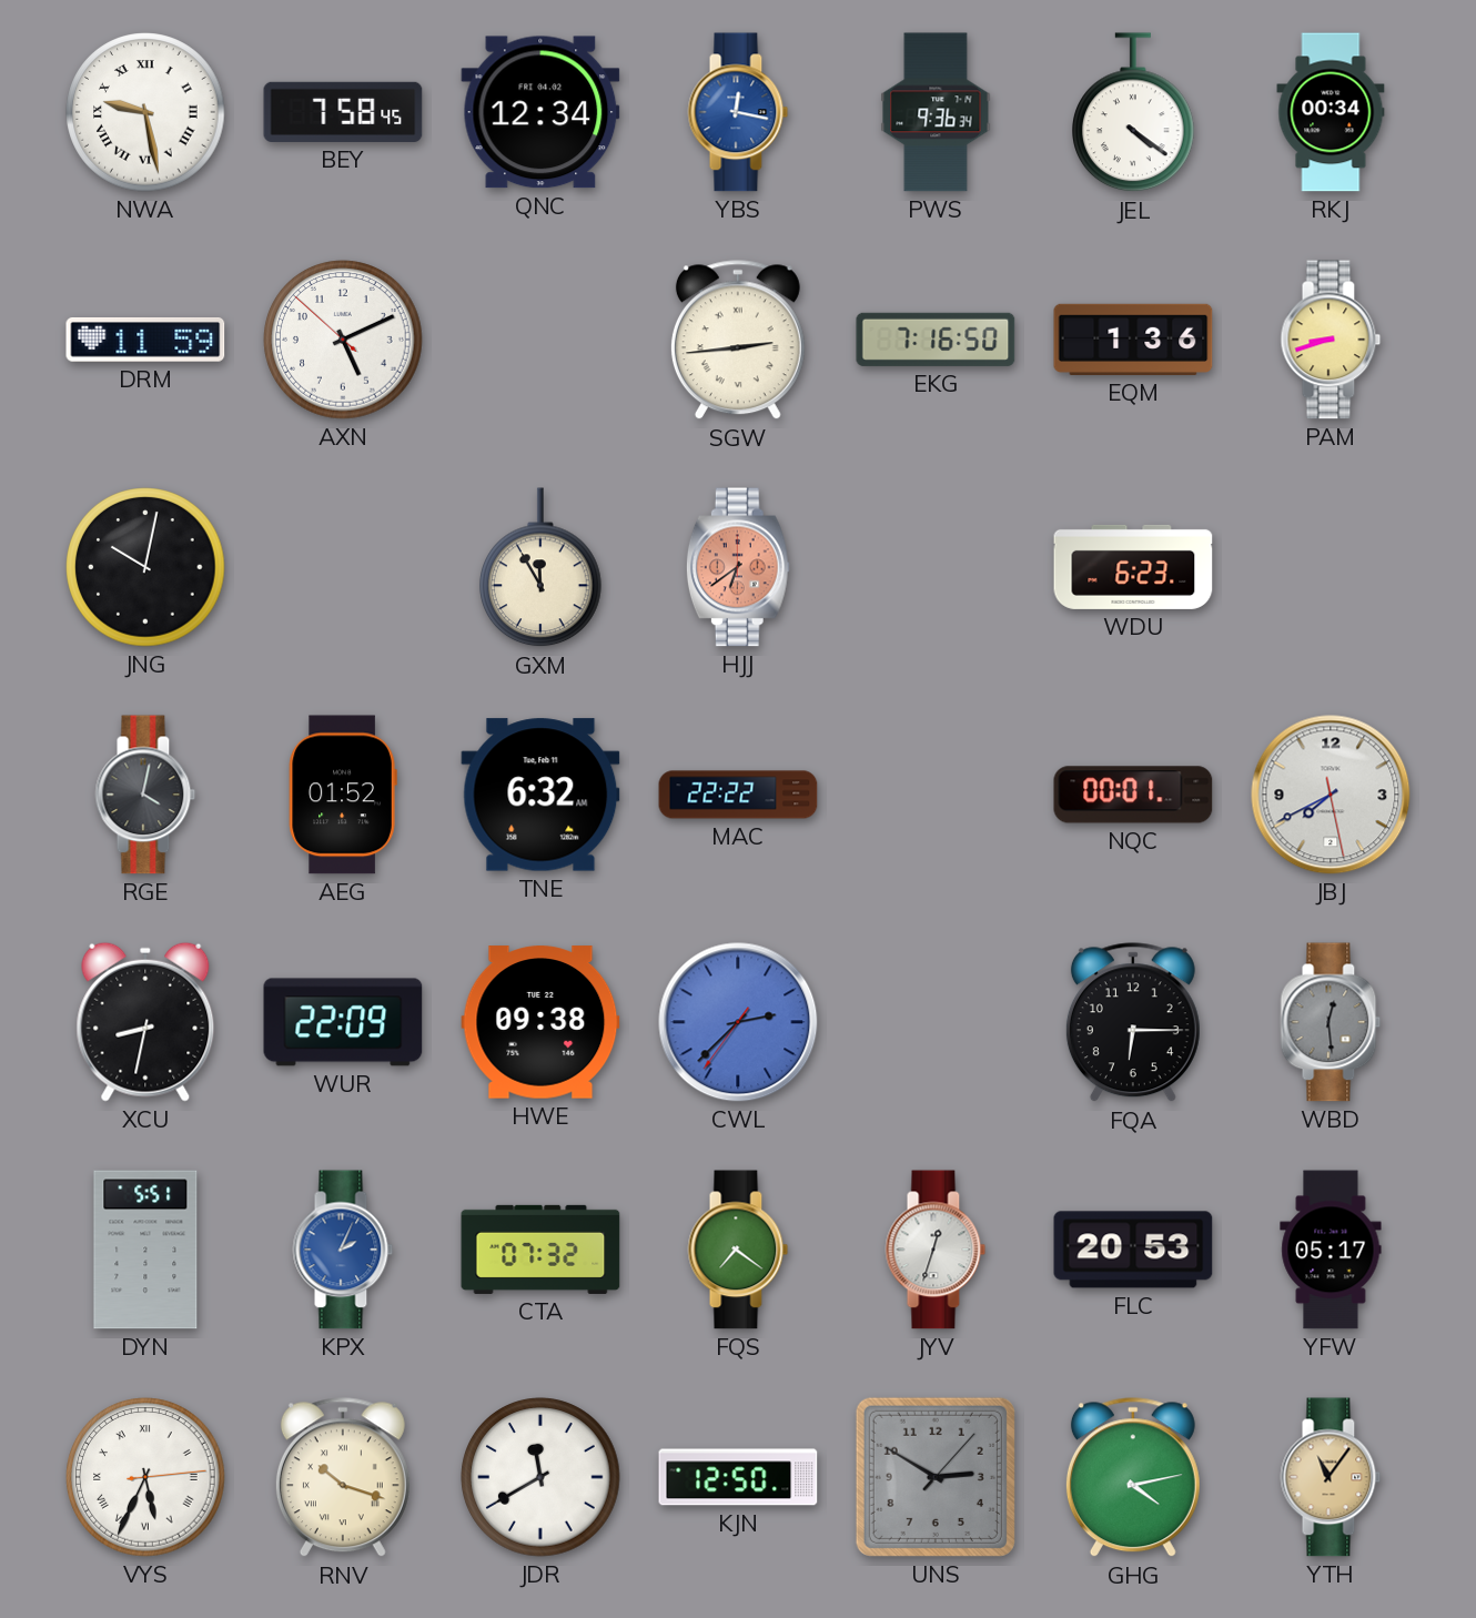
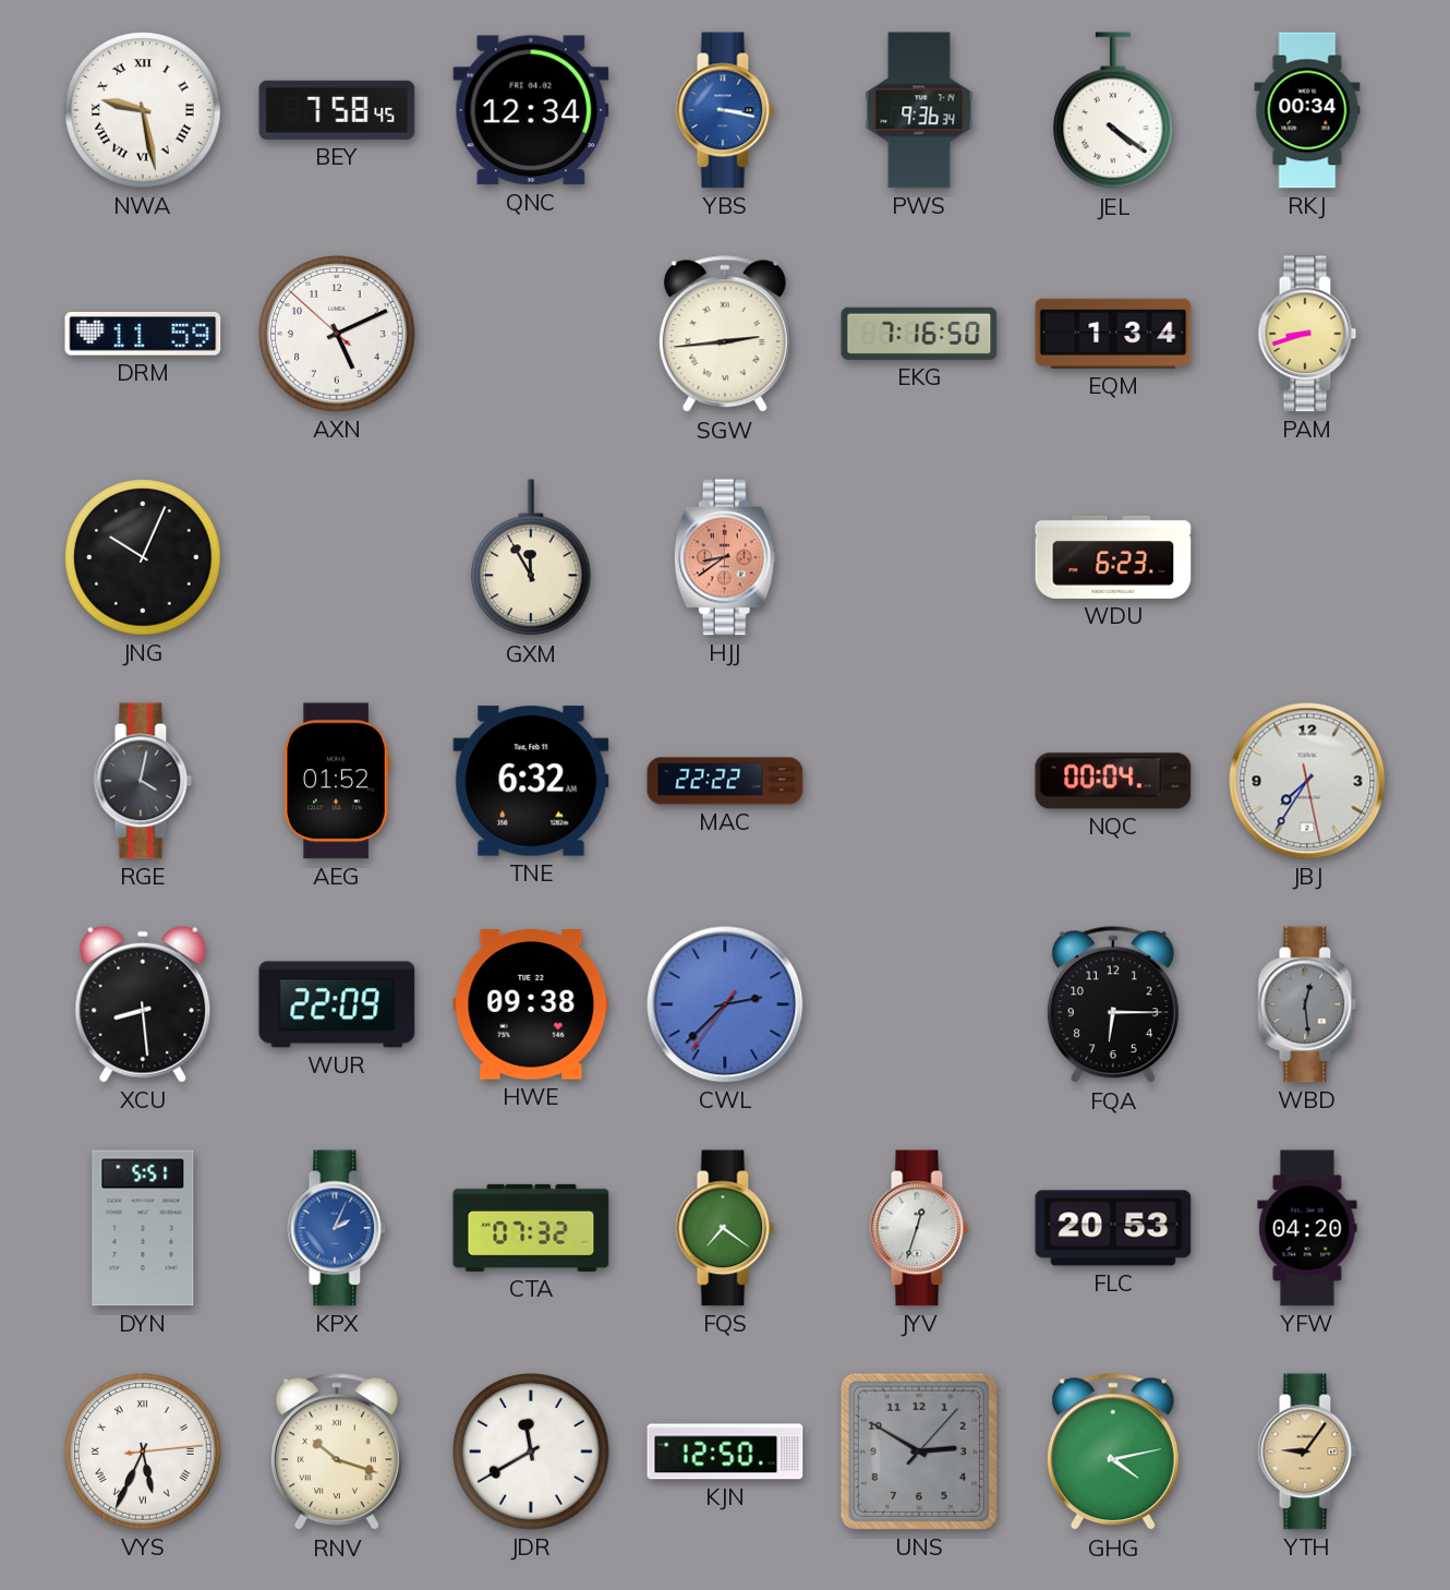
YBS: 12:17 -> 3:17
EQM: 1:36 -> 1:34
JNG: 10:02 -> 10:04
HJJ: 6:39 -> 8:39
NQC: 00:01 -> 00:04
JBJ: 7:40 -> 7:35
XCU: 8:32 -> 8:29
YFW: 05:17 -> 04:20
YTH: 11:06 -> 9:06
